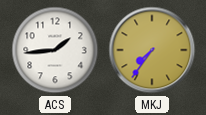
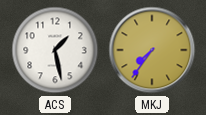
ACS: 1:44 -> 1:28
